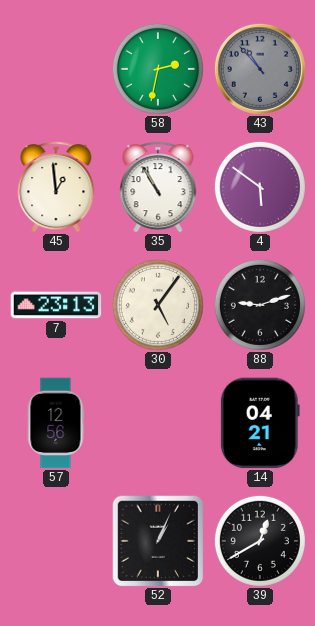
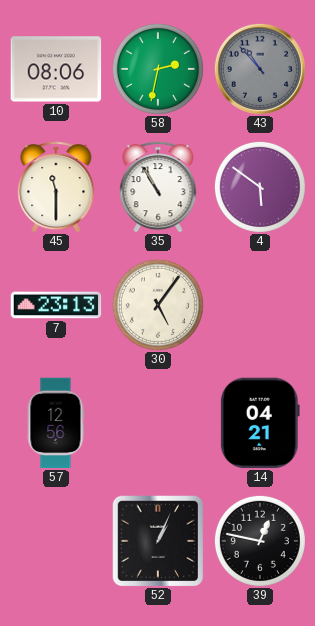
10: none -> 08:06
45: 12:59 -> 11:30
88: 9:12 -> none
39: 12:40 -> 12:47
